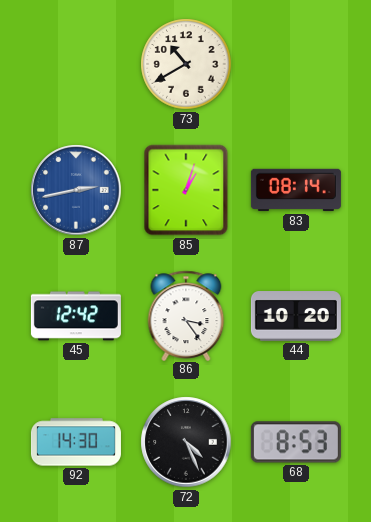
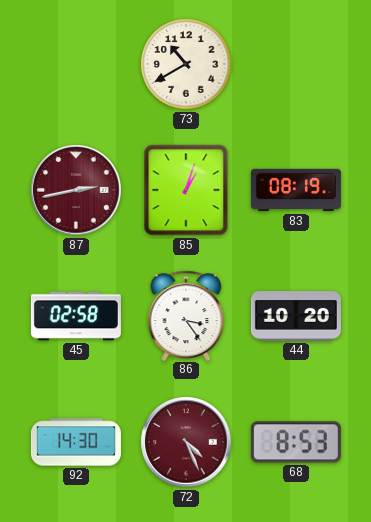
87 dial: blue -> burgundy
83: 08:14 -> 08:19
45: 12:42 -> 02:58
72 dial: black -> burgundy
